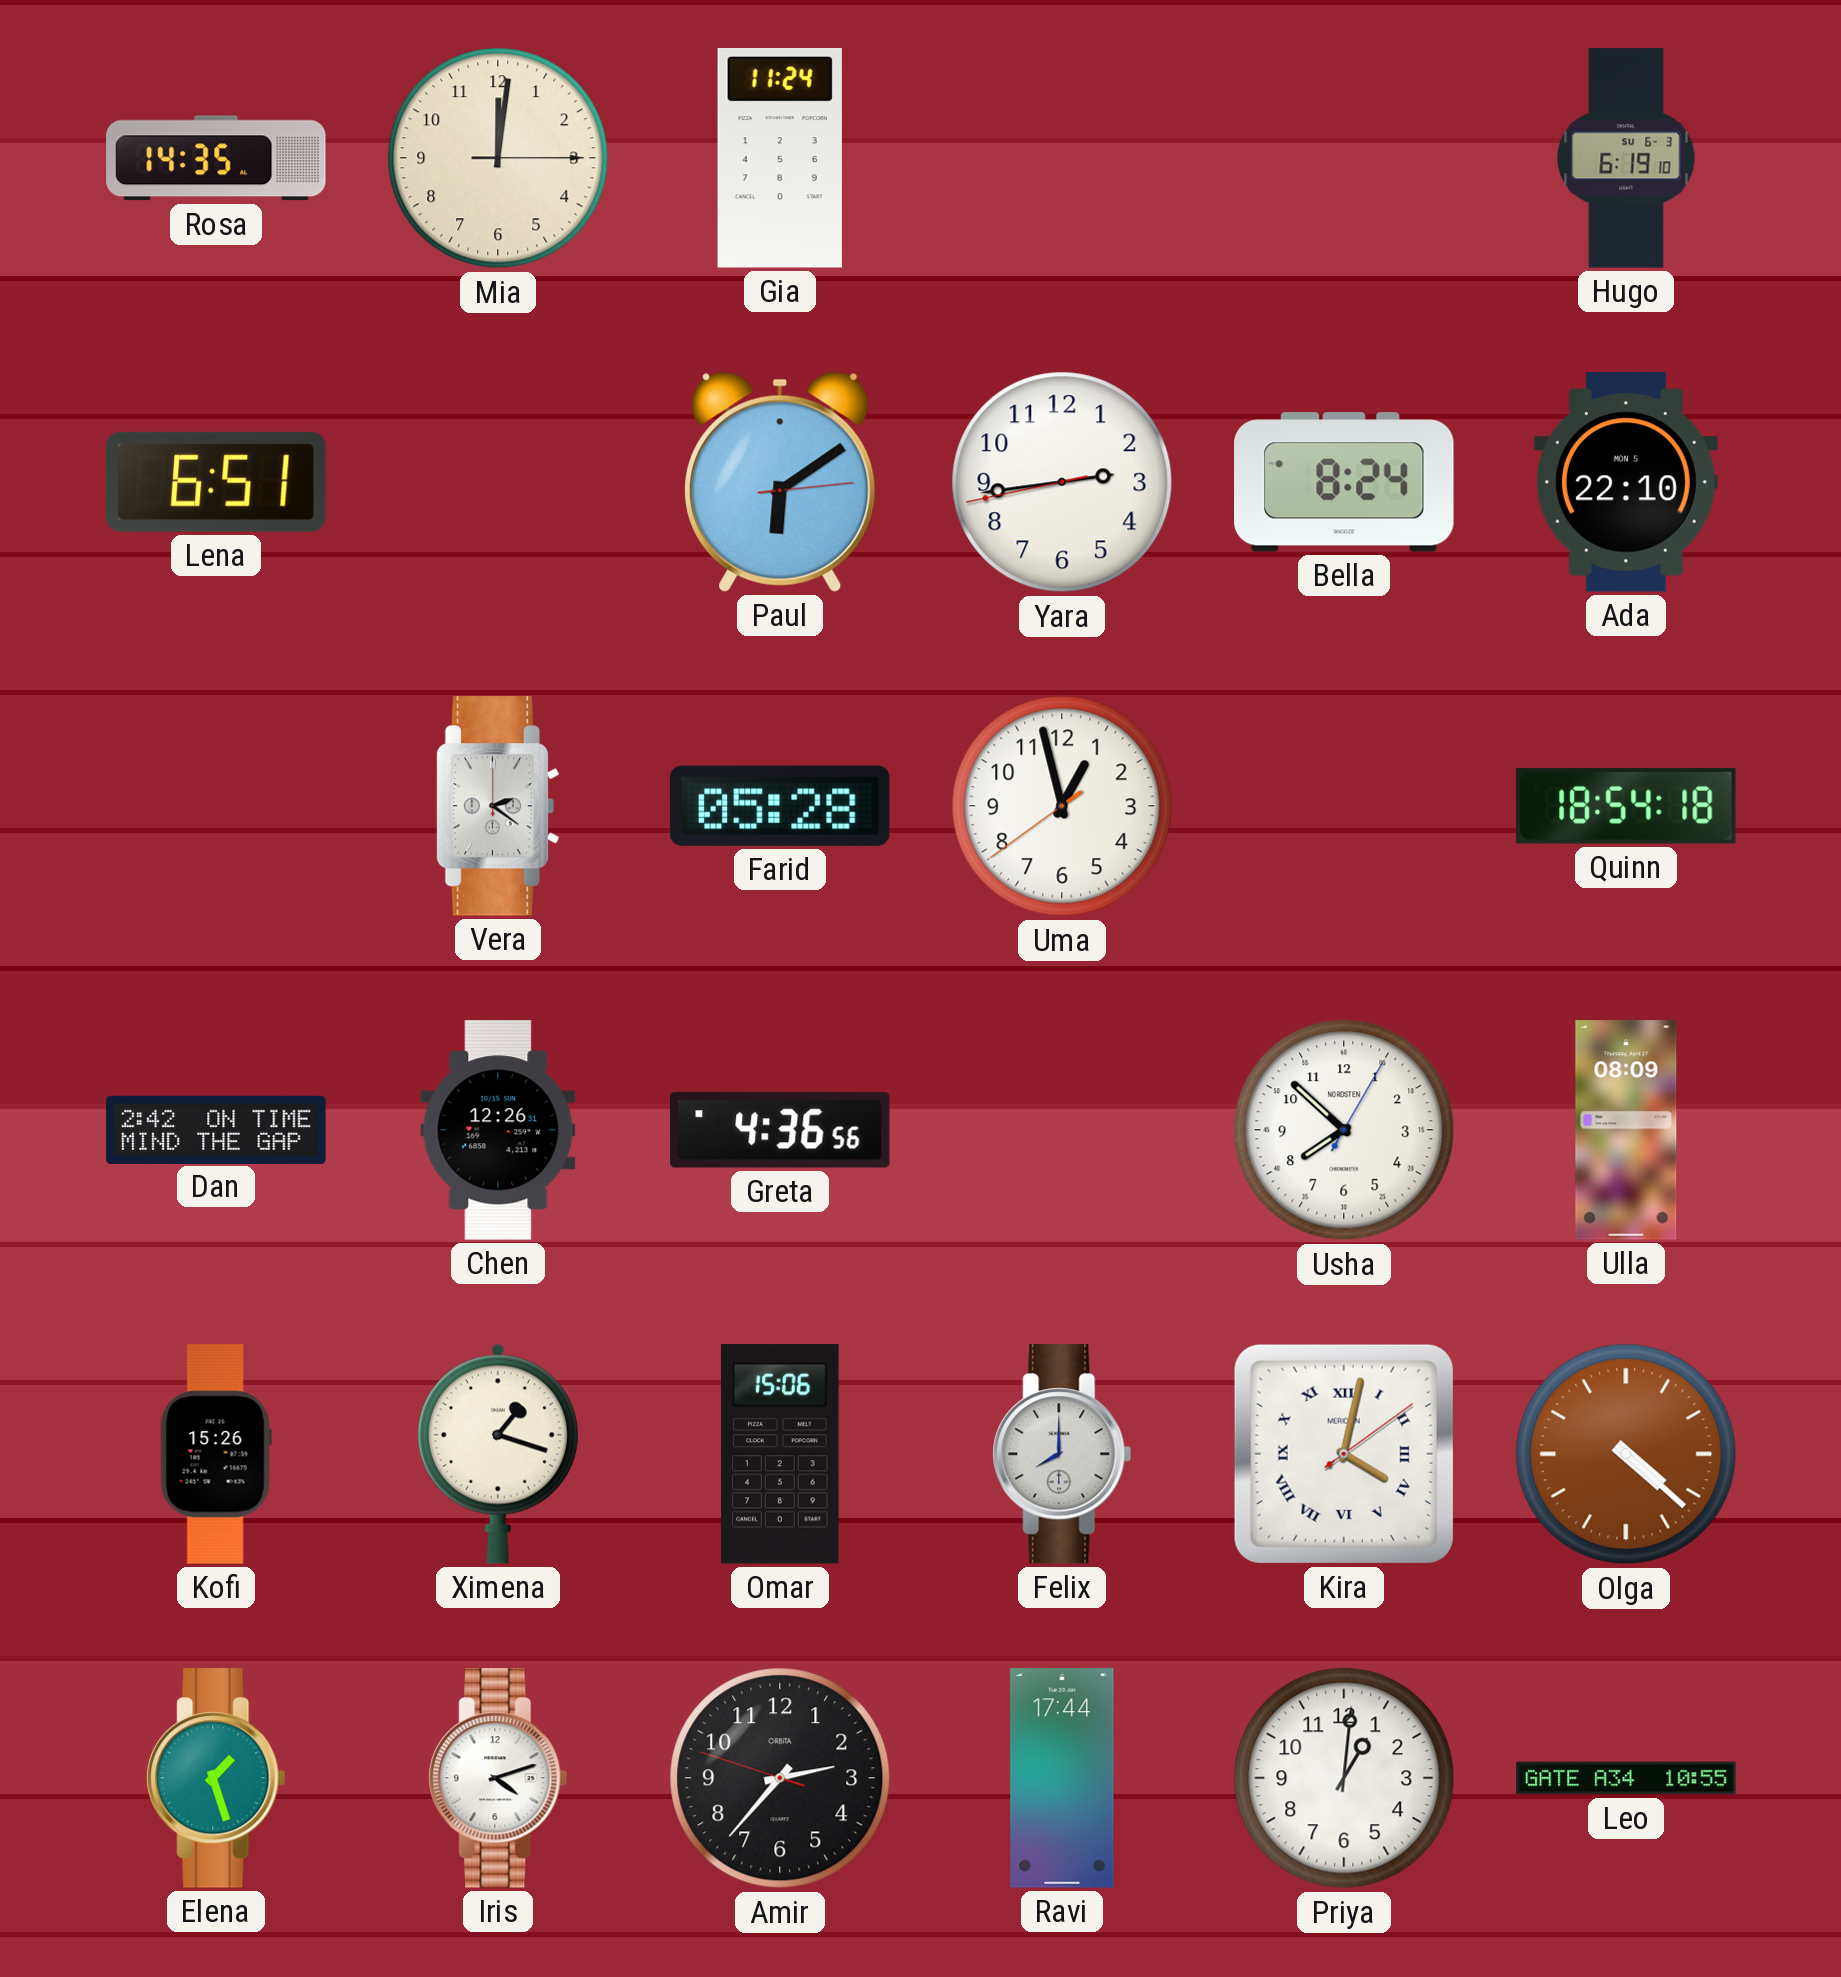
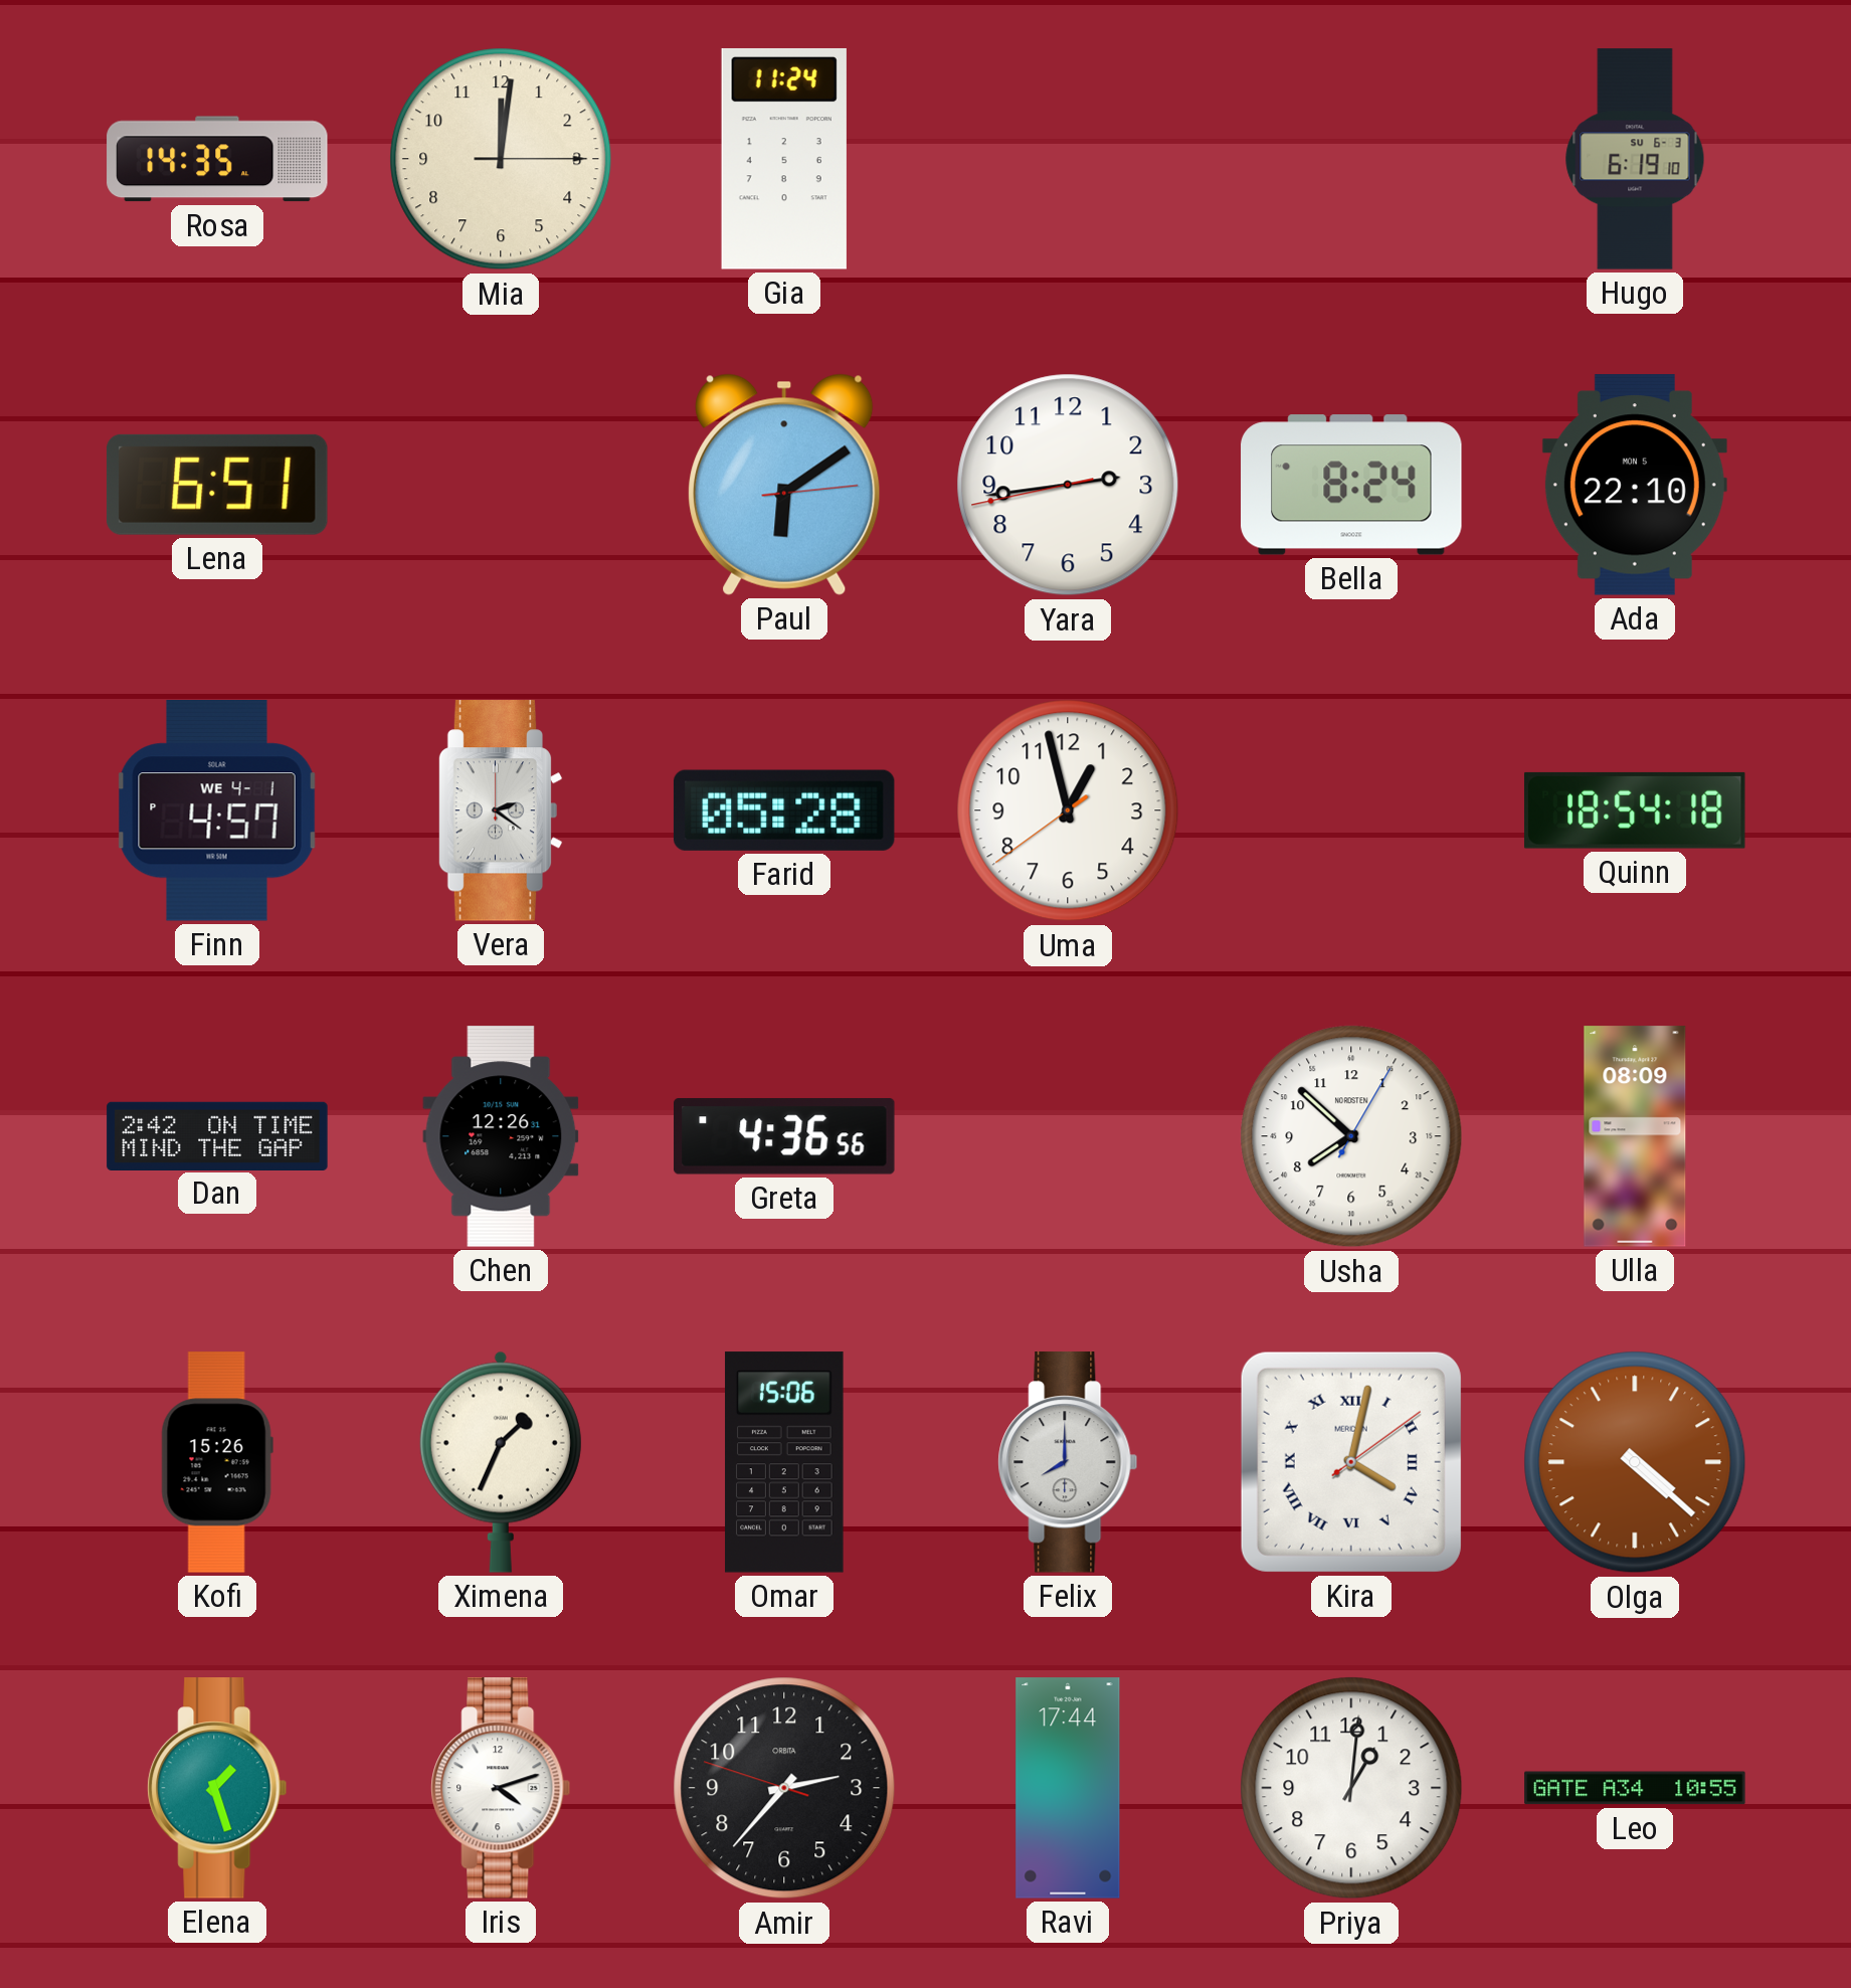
Finn: none -> 4:57
Ximena: 1:18 -> 1:34
